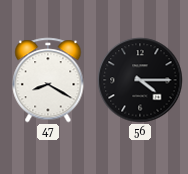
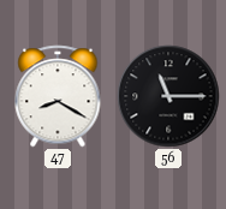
56: 4:15 -> 11:15
